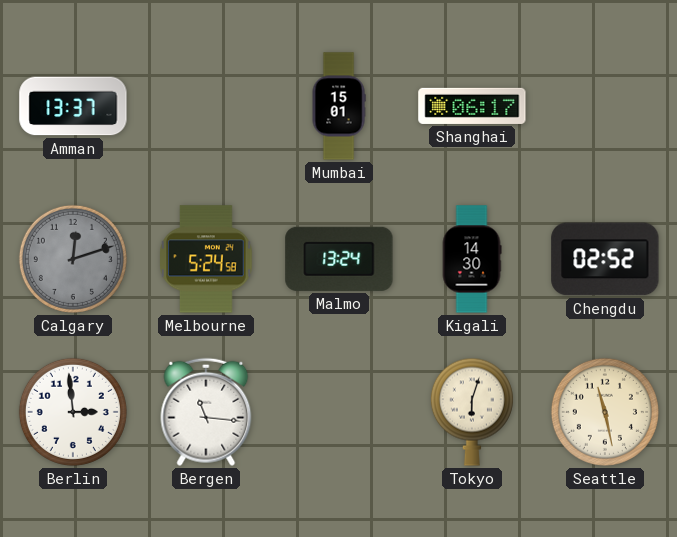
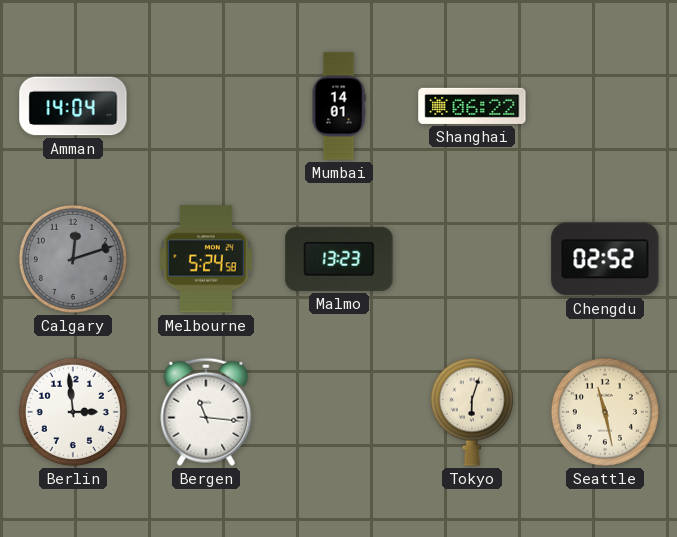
Amman: 13:37 -> 14:04
Mumbai: 15:01 -> 14:01
Shanghai: 06:17 -> 06:22
Malmo: 13:24 -> 13:23
Kigali: 14:30 -> none
